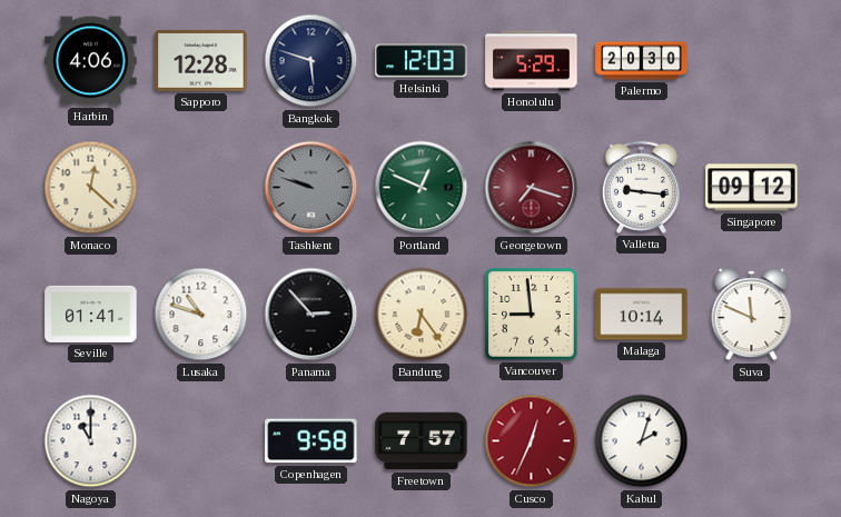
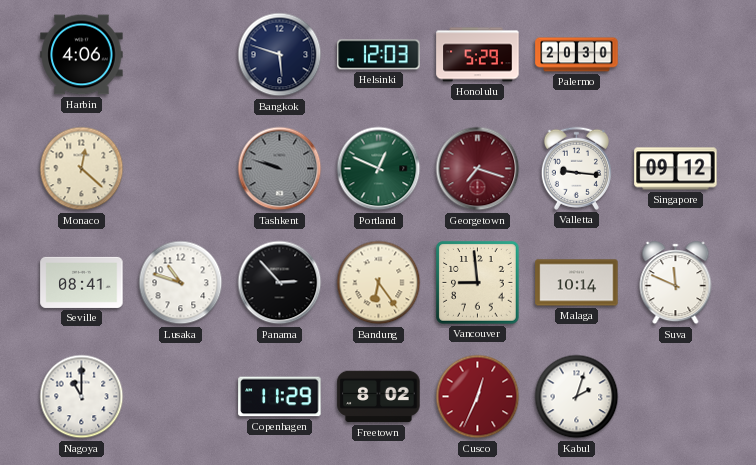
Sapporo: 12:28 -> none
Seville: 01:41 -> 08:41
Copenhagen: 9:58 -> 11:29
Freetown: 7:57 -> 8:02
